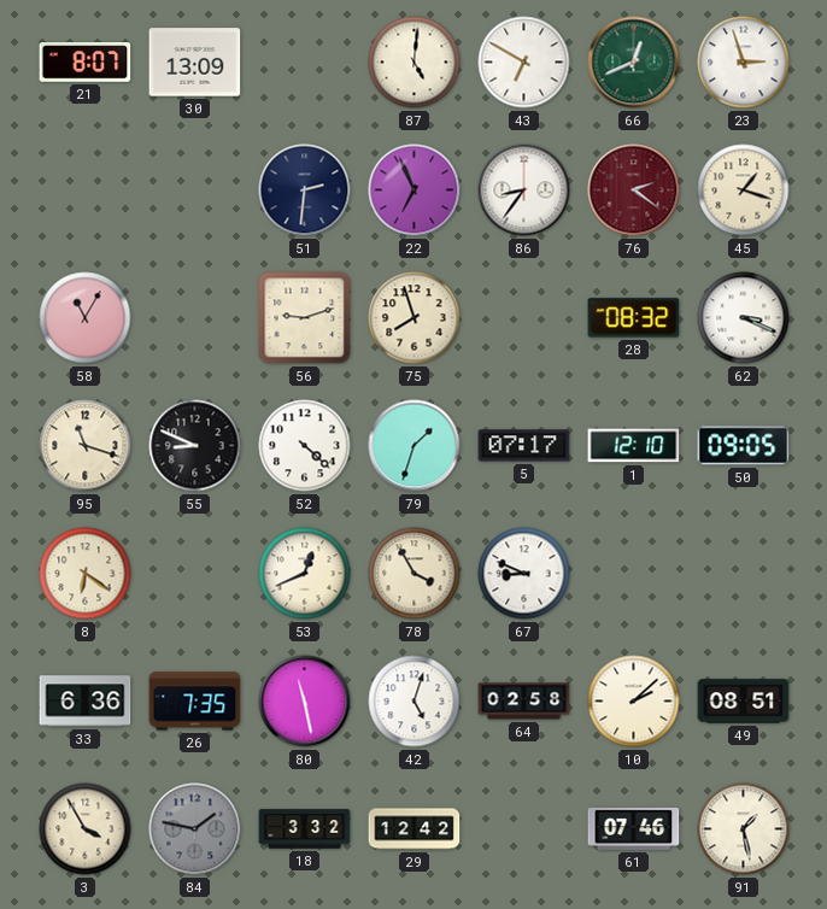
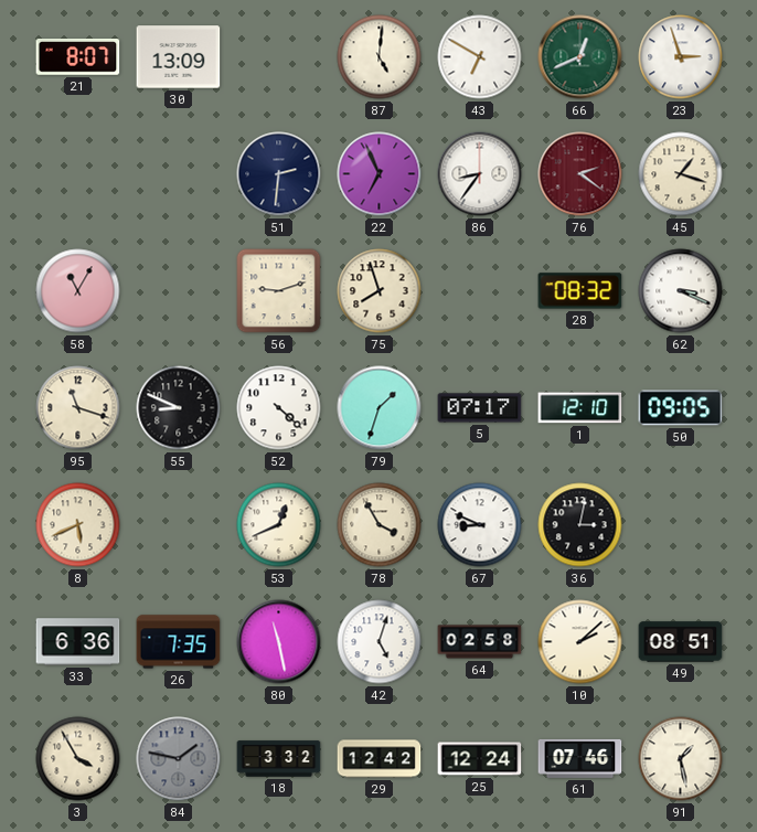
8: 6:21 -> 5:41
36: none -> 3:02
25: none -> 12:24
